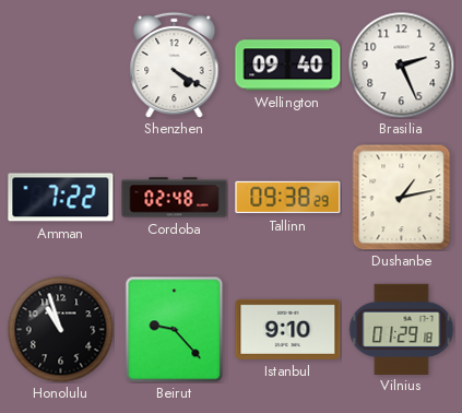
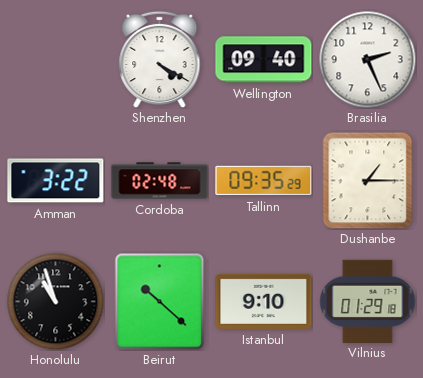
Amman: 7:22 -> 3:22
Tallinn: 09:38 -> 09:35
Dushanbe: 1:13 -> 1:15
Beirut: 9:23 -> 10:22
